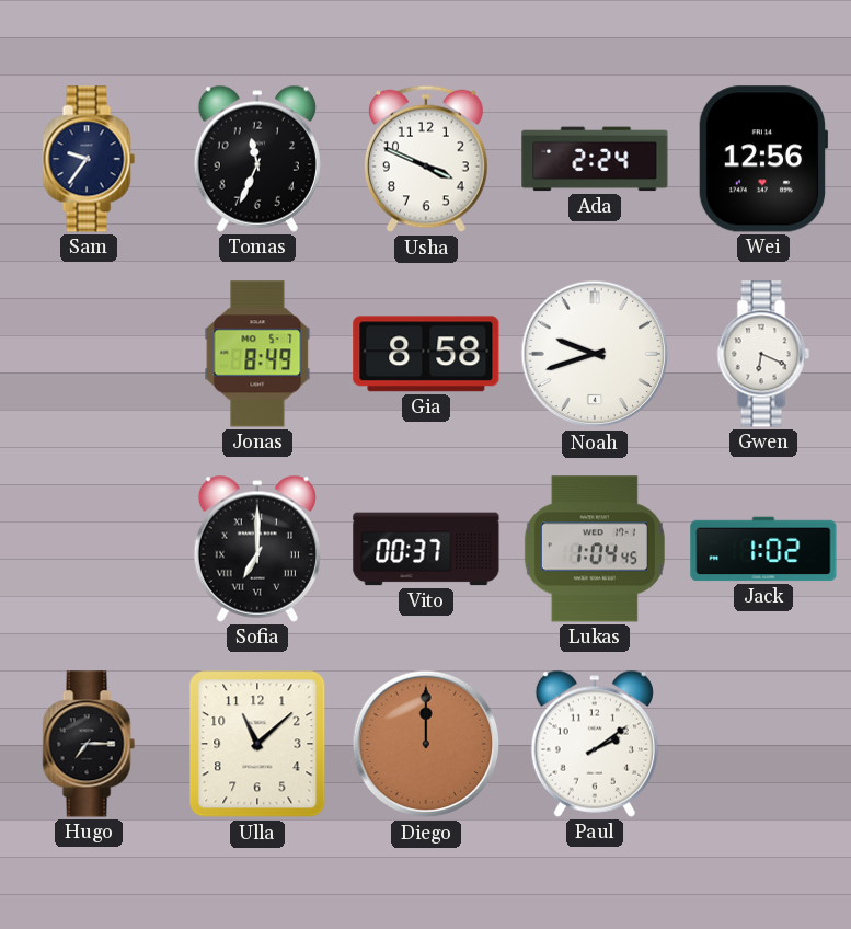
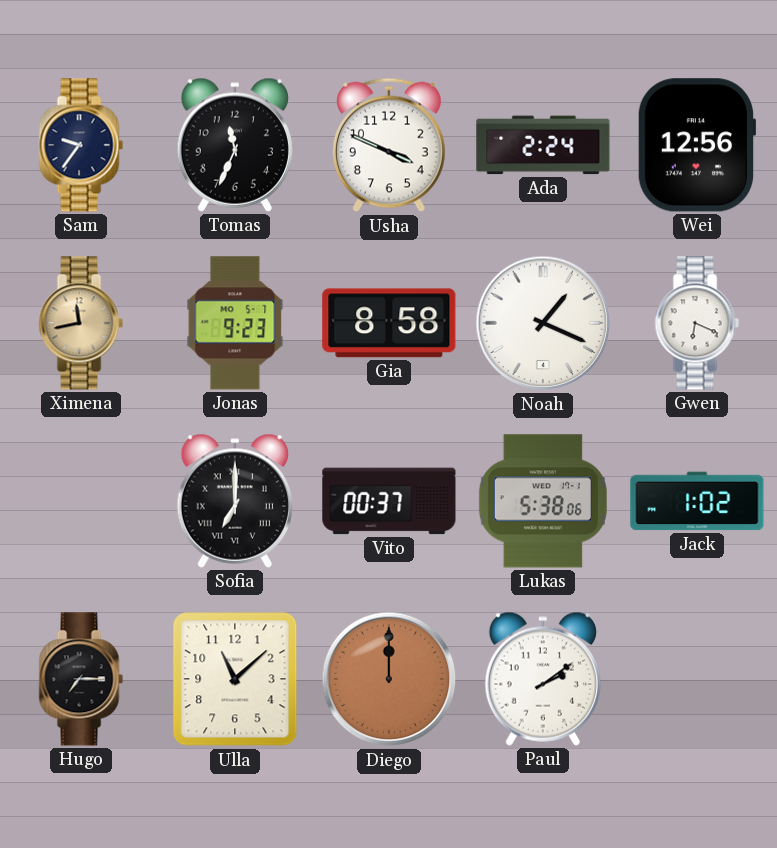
Ximena: none -> 11:43
Jonas: 8:49 -> 9:23
Noah: 9:42 -> 1:19
Lukas: 1:04 -> 5:38
